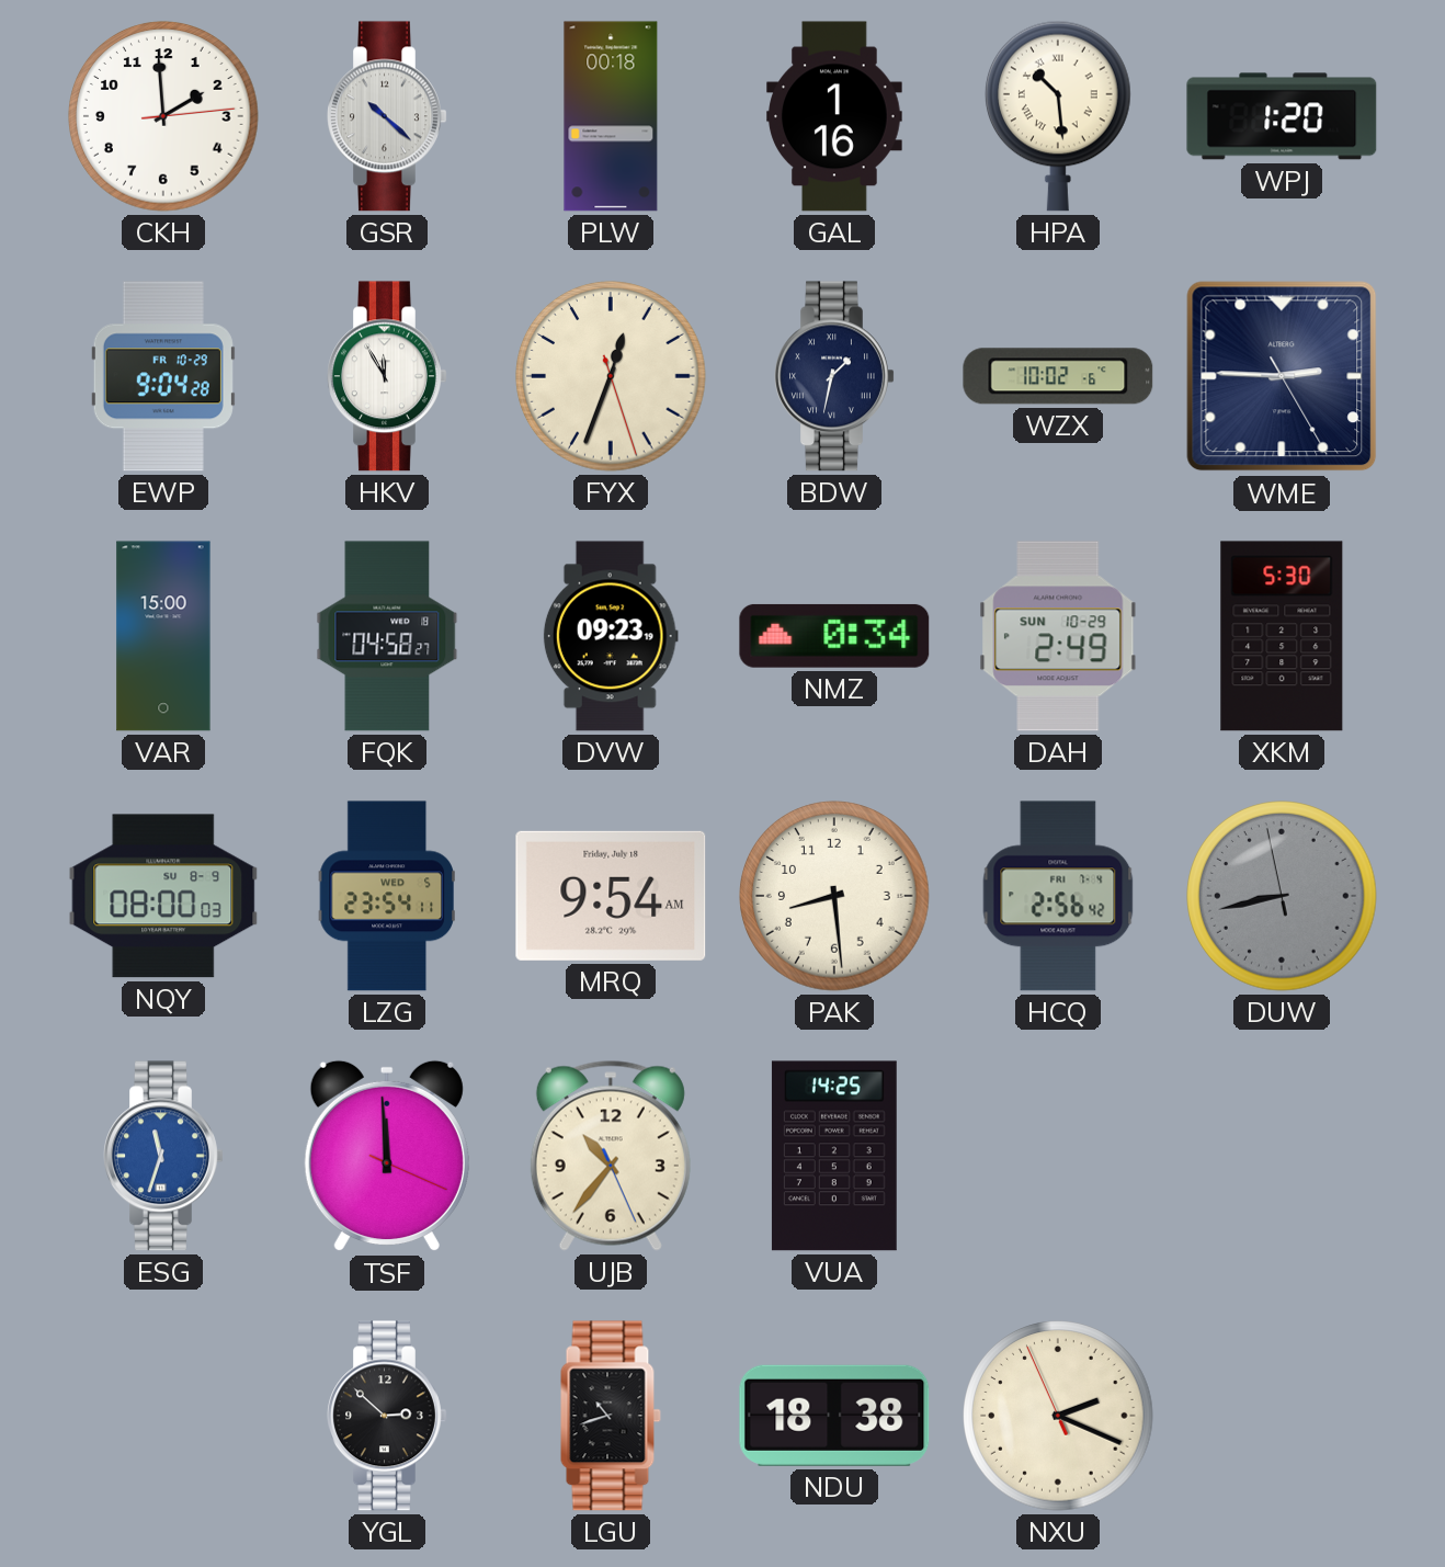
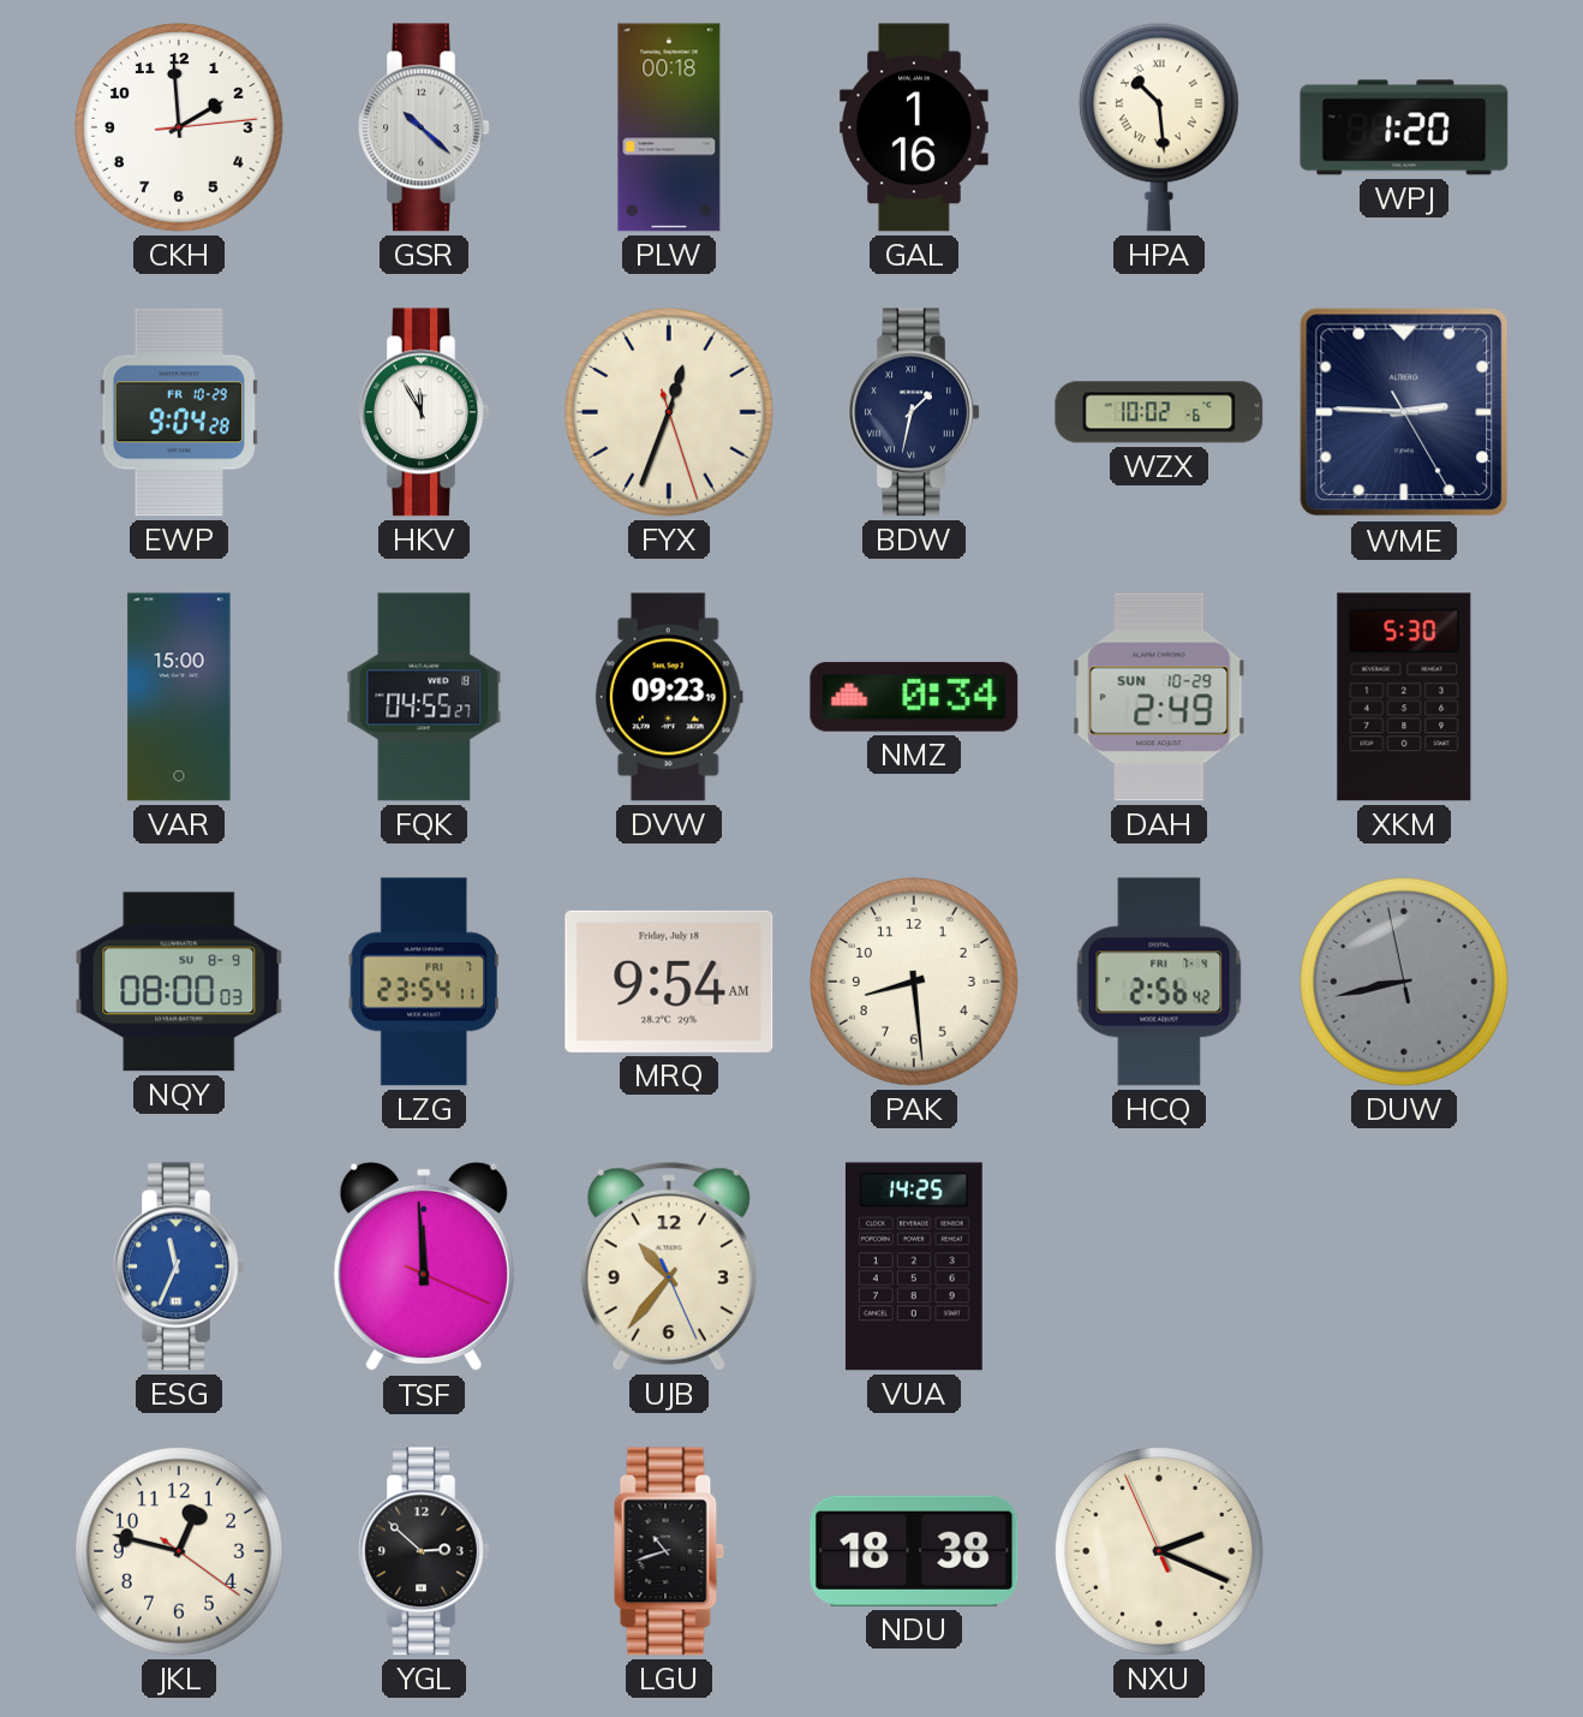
FQK: 04:58 -> 04:55
LZG date: WED 5 -> FRI 7
ESG: 11:33 -> 11:34
JKL: none -> 12:47
